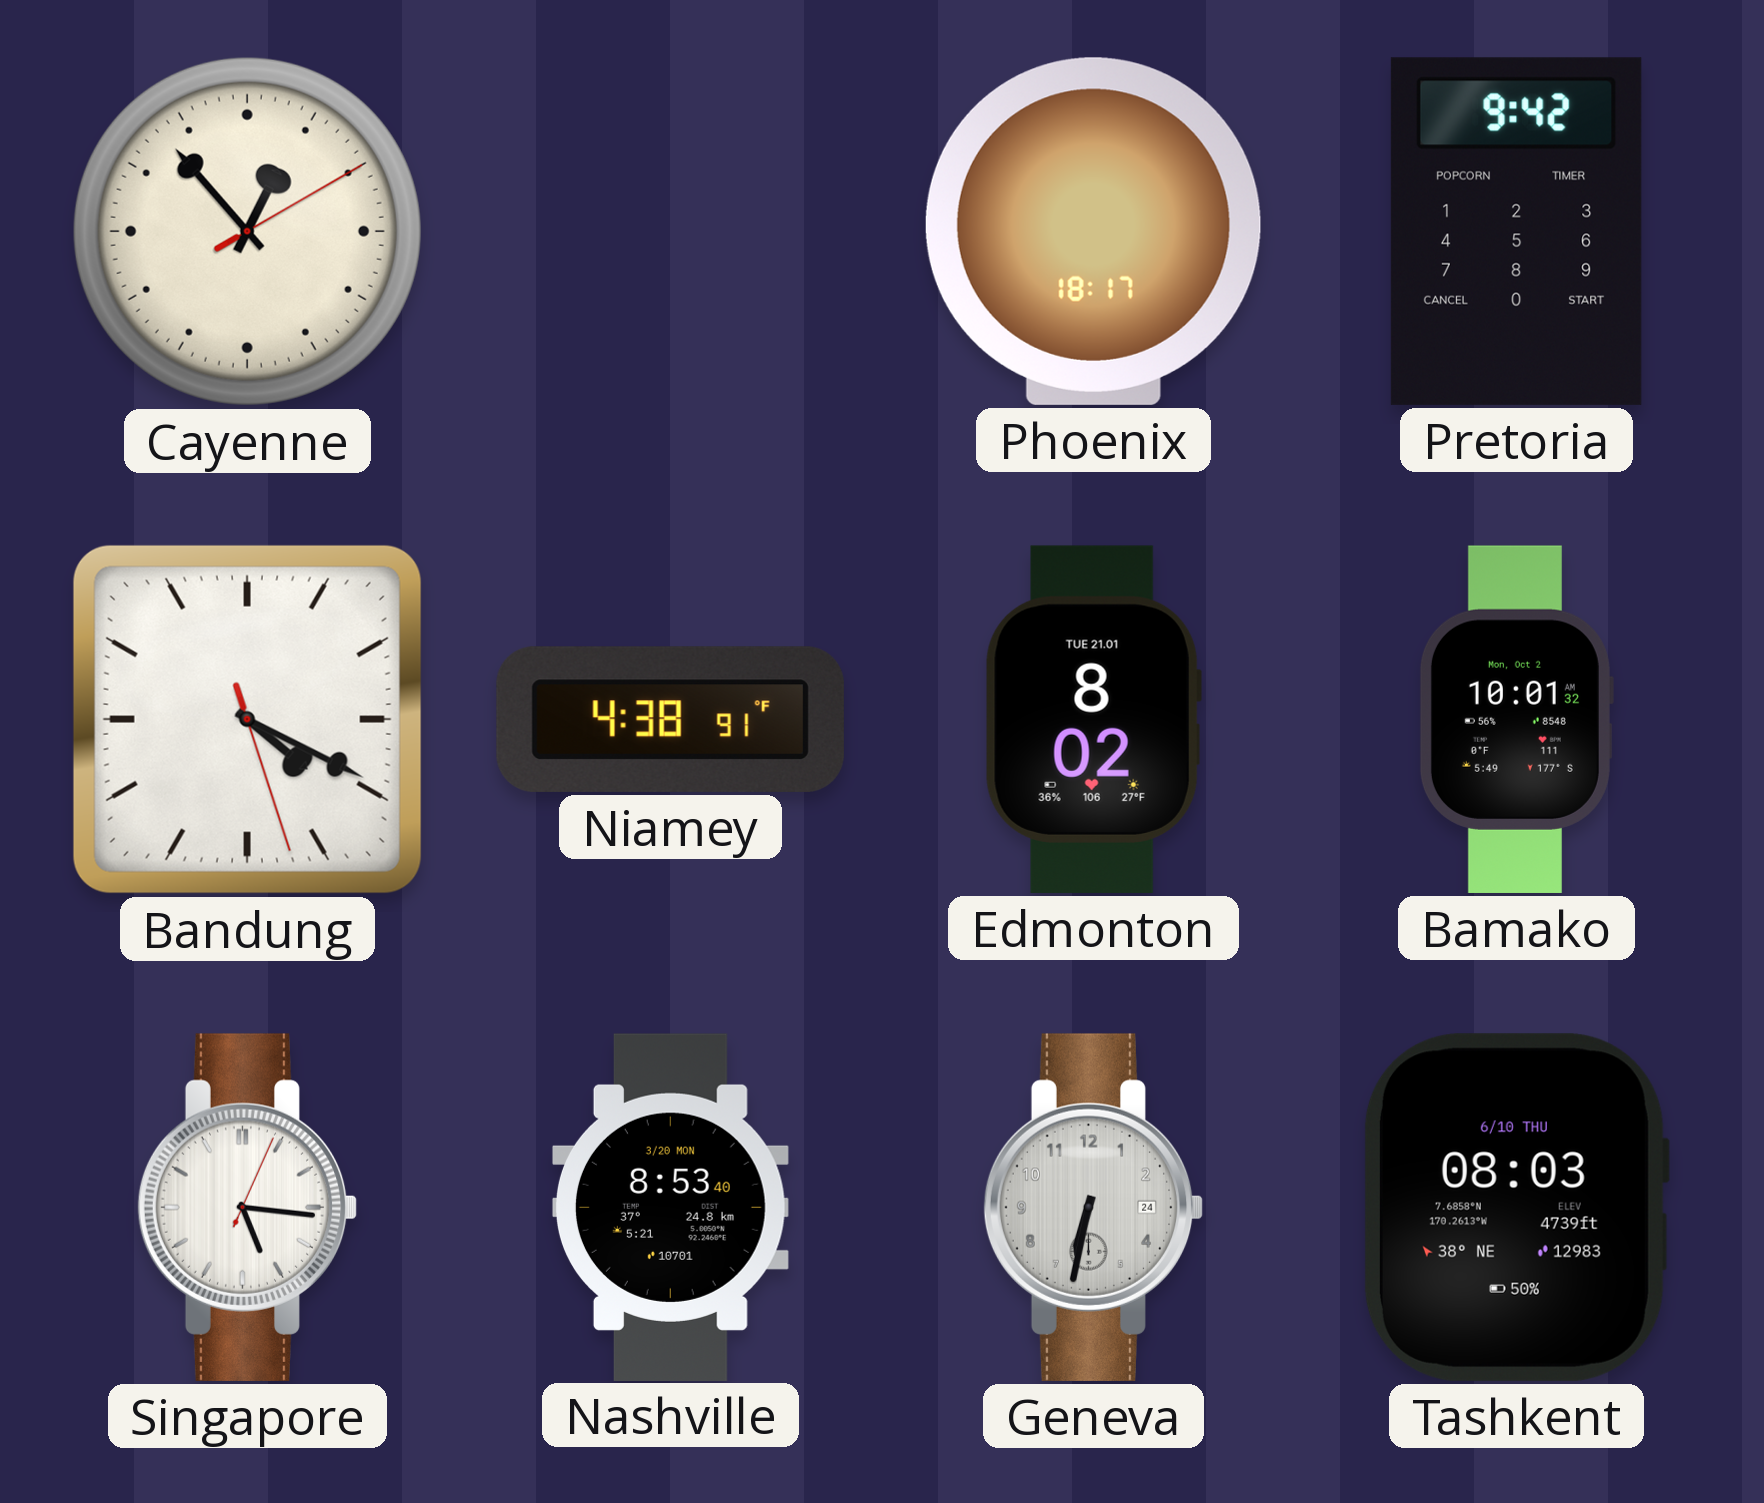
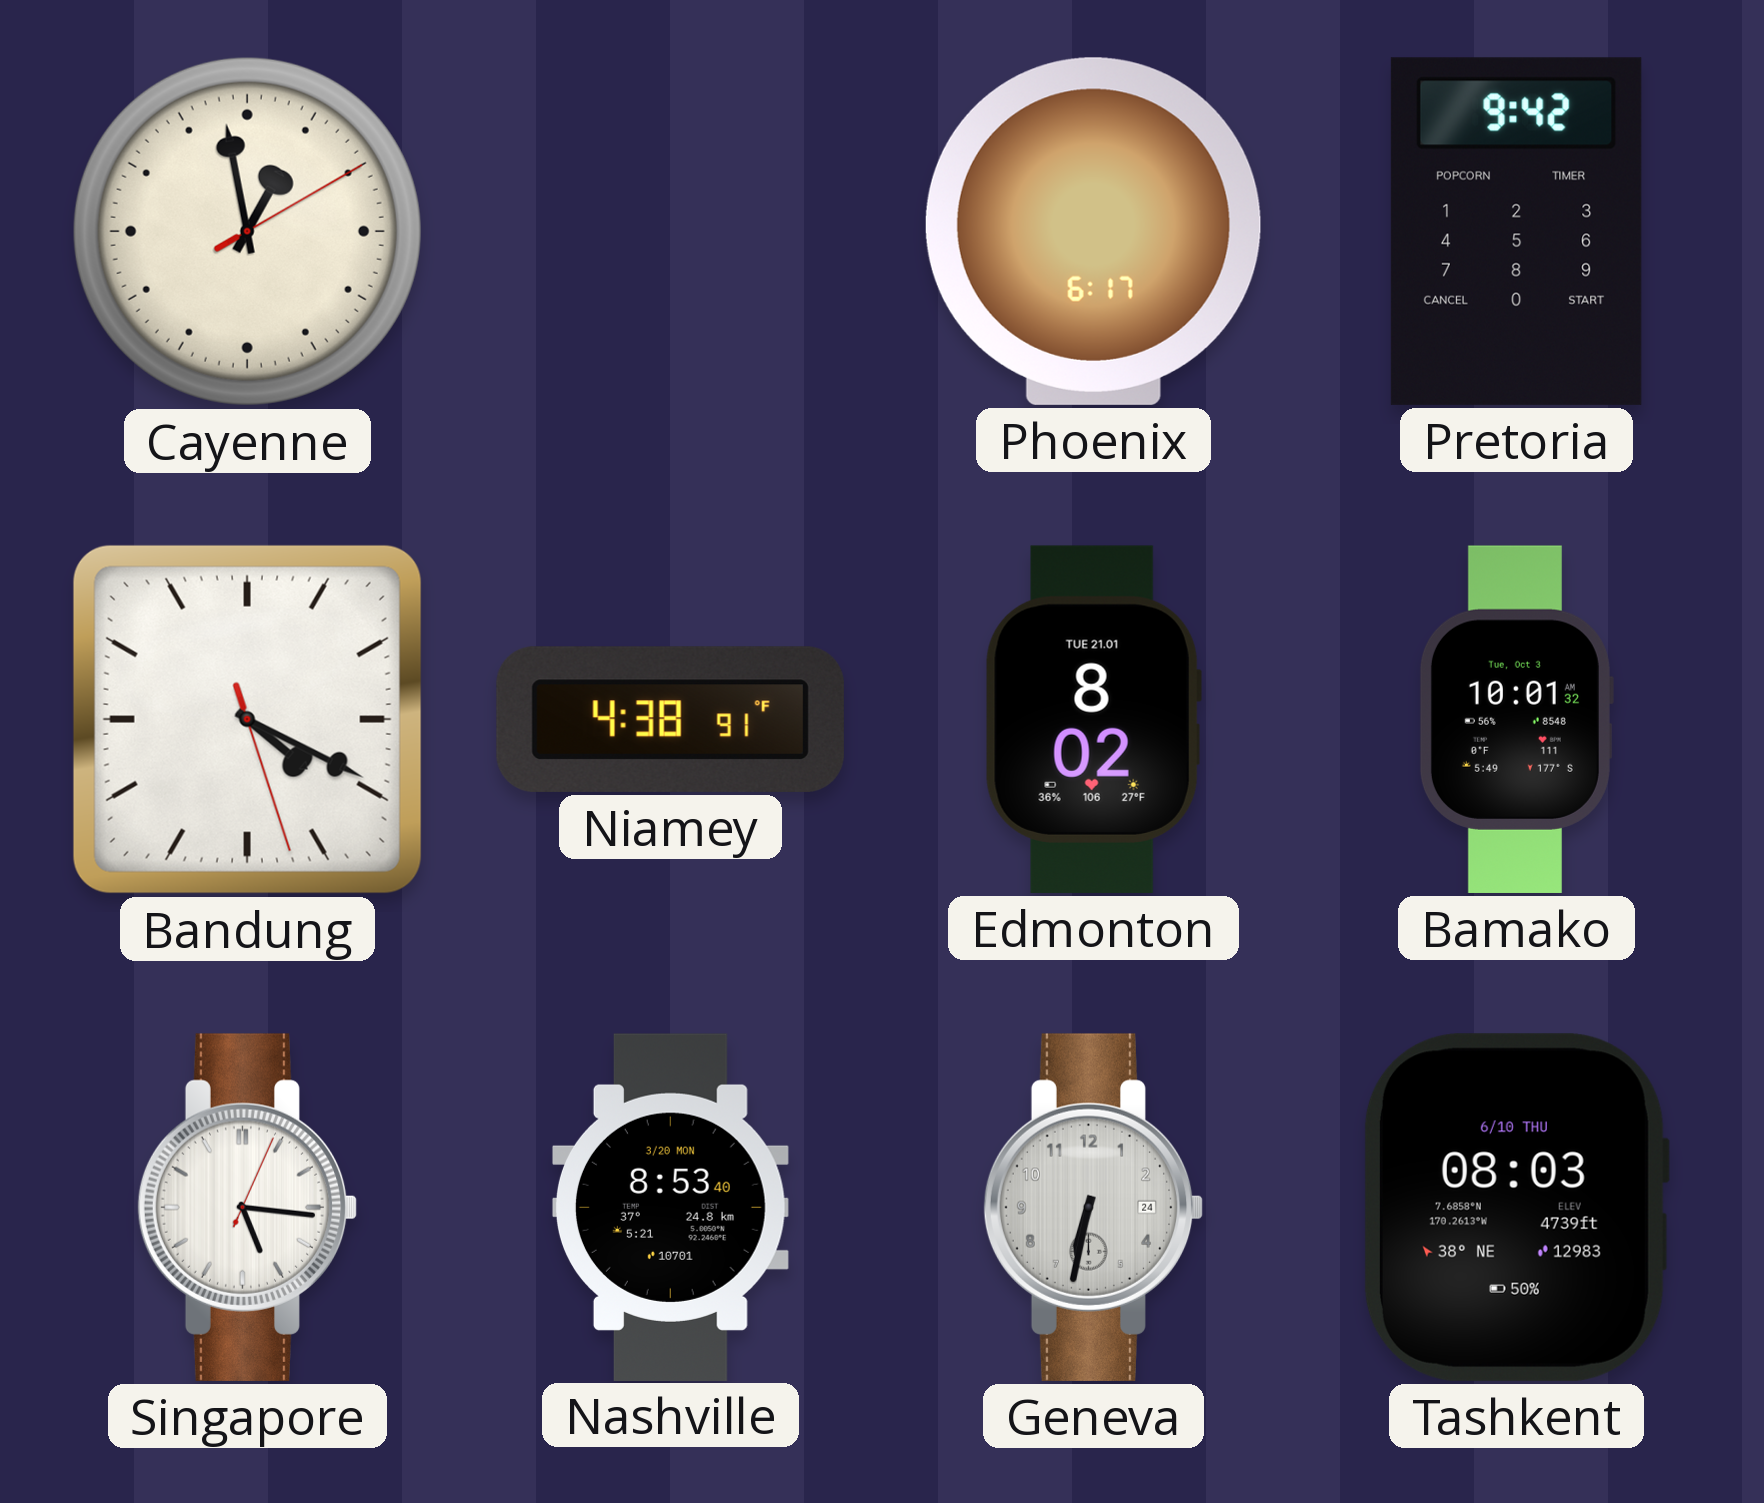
Cayenne: 12:53 -> 12:58
Phoenix: 18:17 -> 6:17
Bamako date: Mon, Oct 2 -> Tue, Oct 3
